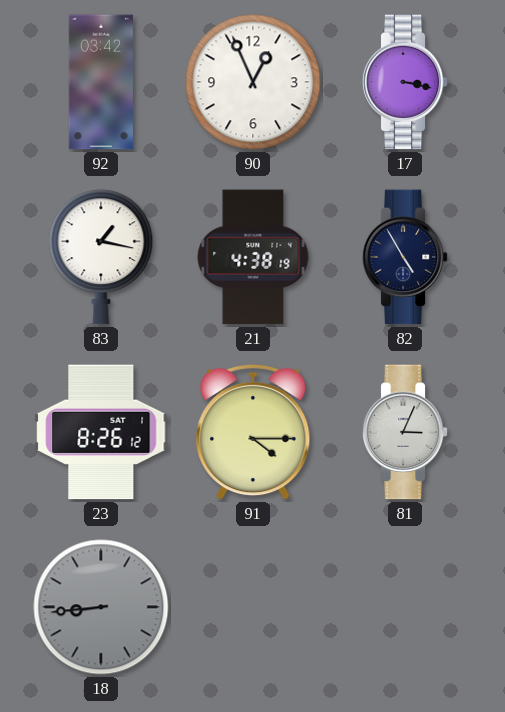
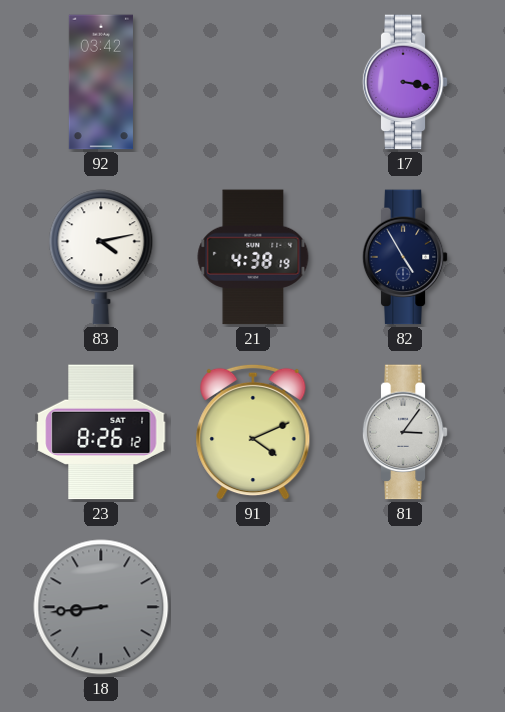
90: 12:56 -> none
83: 1:17 -> 4:13
91: 4:15 -> 4:11
81: 3:04 -> 3:06
